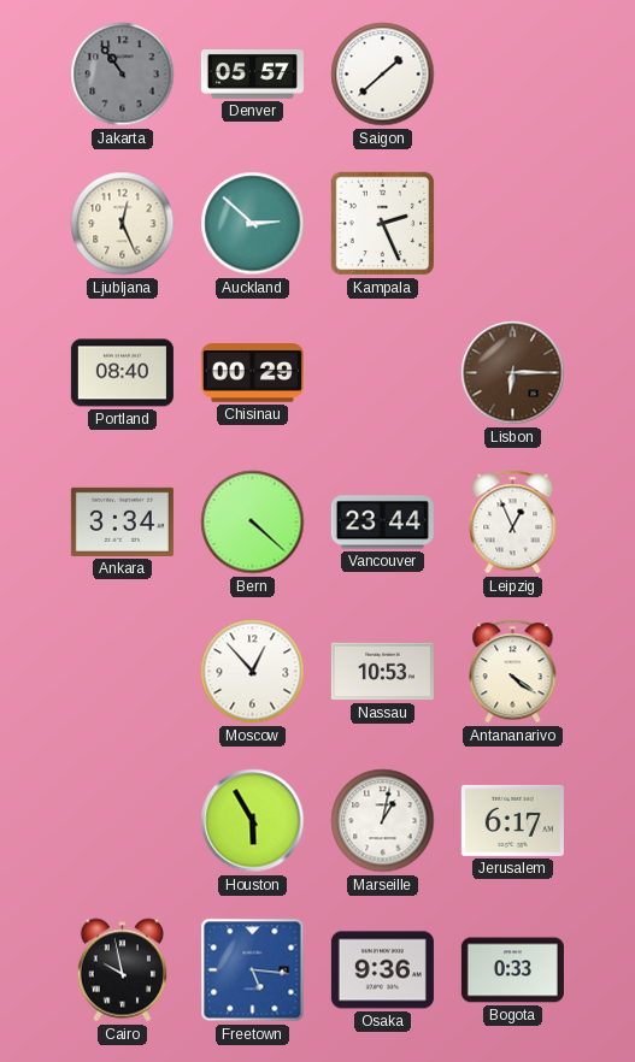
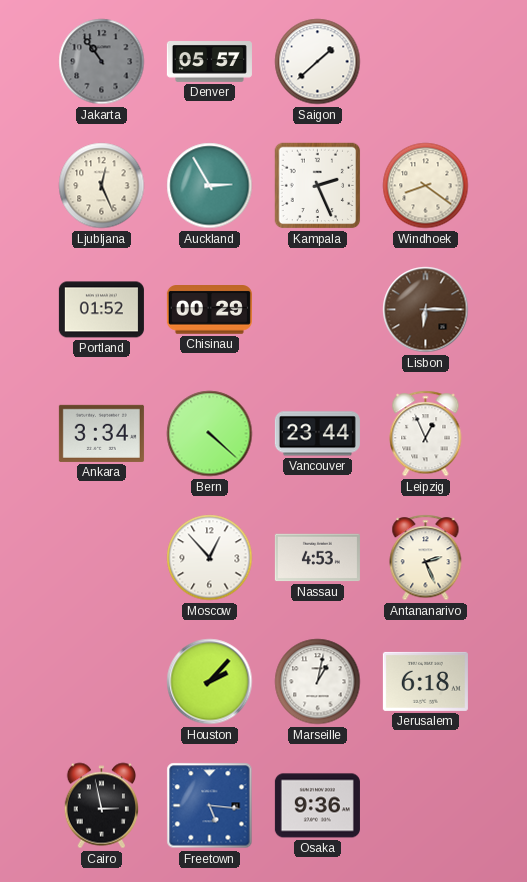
Auckland: 2:52 -> 2:55
Windhoek: none -> 8:21
Portland: 08:40 -> 01:52
Nassau: 10:53 -> 4:53
Antananarivo: 4:21 -> 2:26
Houston: 5:55 -> 2:07
Jerusalem: 6:17 -> 6:18
Cairo: 9:58 -> 2:58
Bogota: 0:33 -> none
